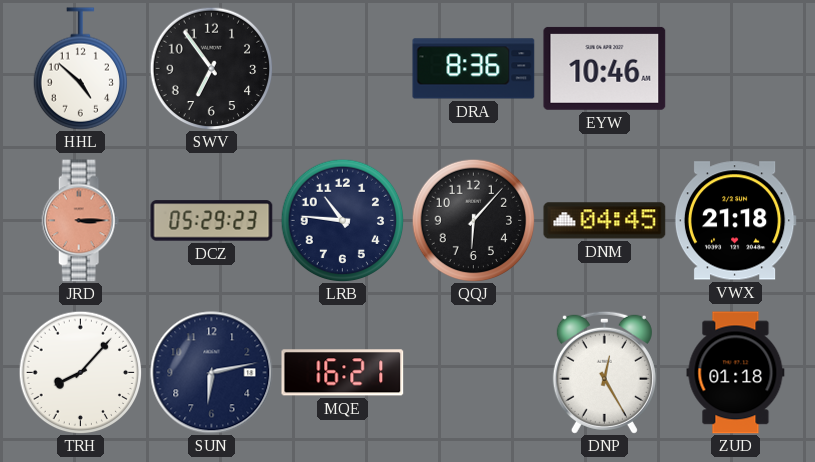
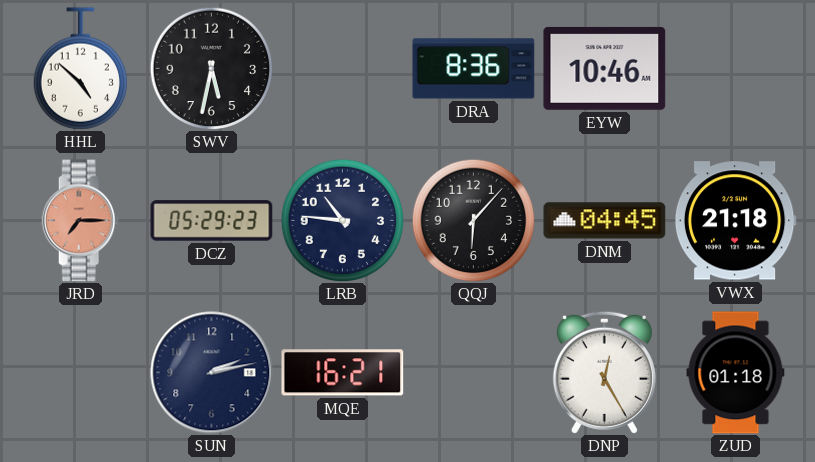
SWV: 6:54 -> 5:32
JRD: 3:15 -> 7:15
TRH: 8:07 -> none
SUN: 6:13 -> 2:13
